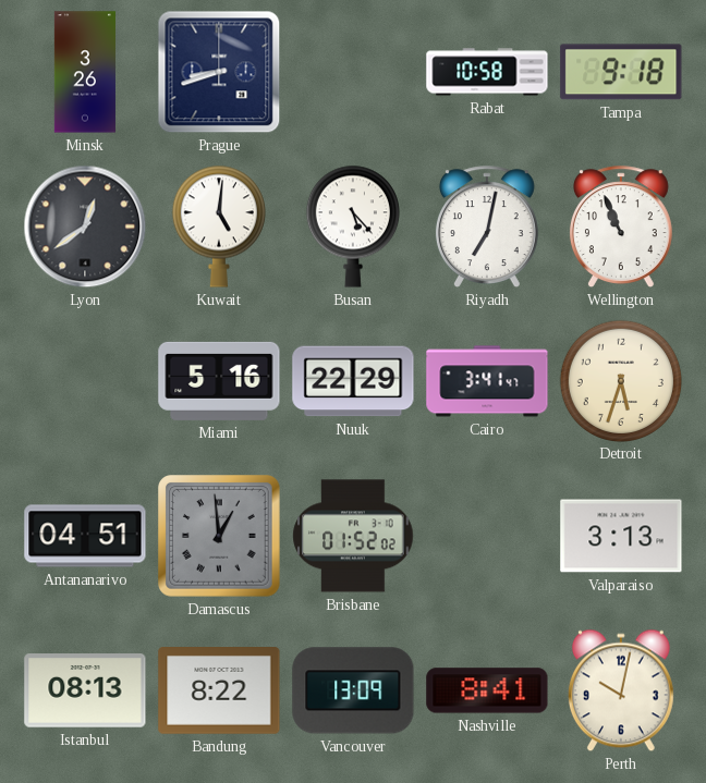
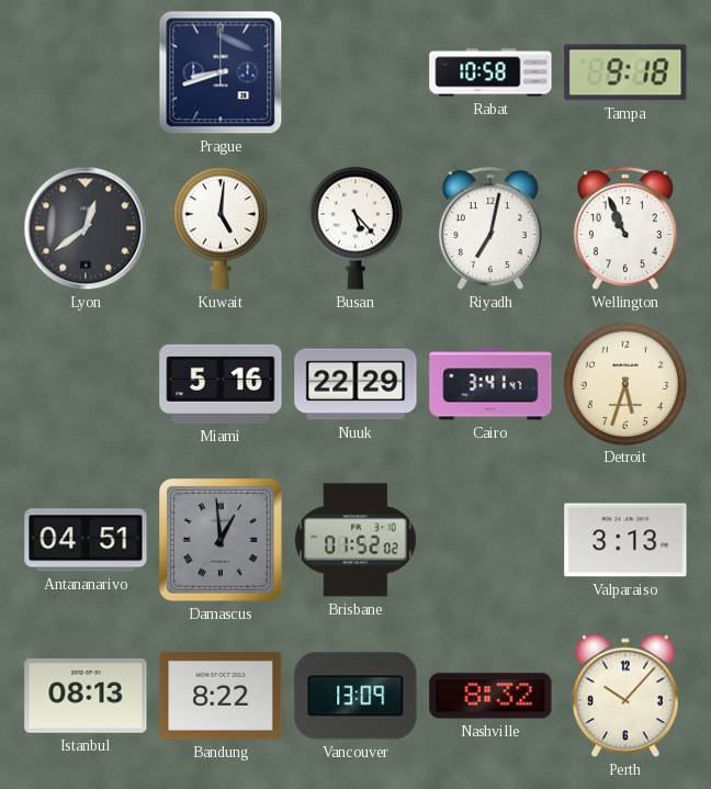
Minsk: 3:26 -> none
Nashville: 8:41 -> 8:32
Perth: 10:02 -> 10:07
